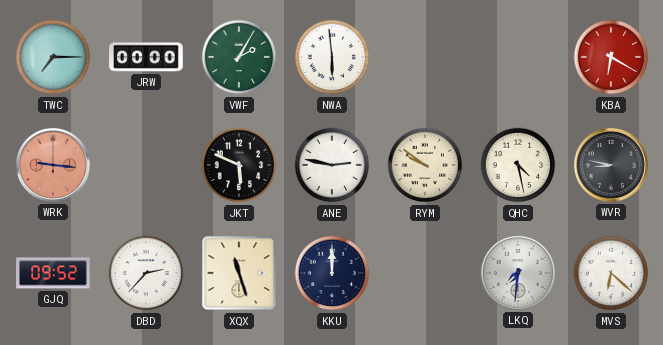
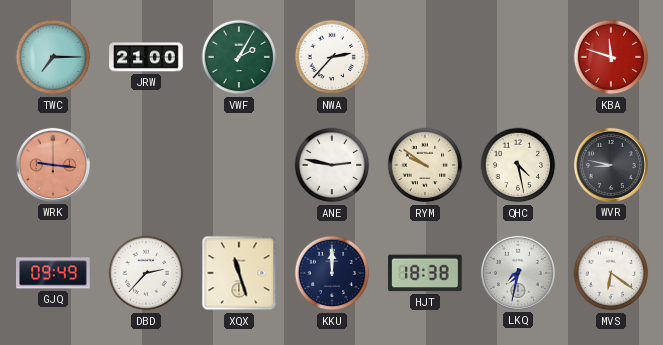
JRW: 00:00 -> 21:00
NWA: 5:59 -> 2:37
KBA: 6:20 -> 11:48
JKT: 5:49 -> none
GJQ: 09:52 -> 09:49
HJT: none -> 18:38
LKQ: 7:31 -> 7:32
MVS: 6:22 -> 6:21
